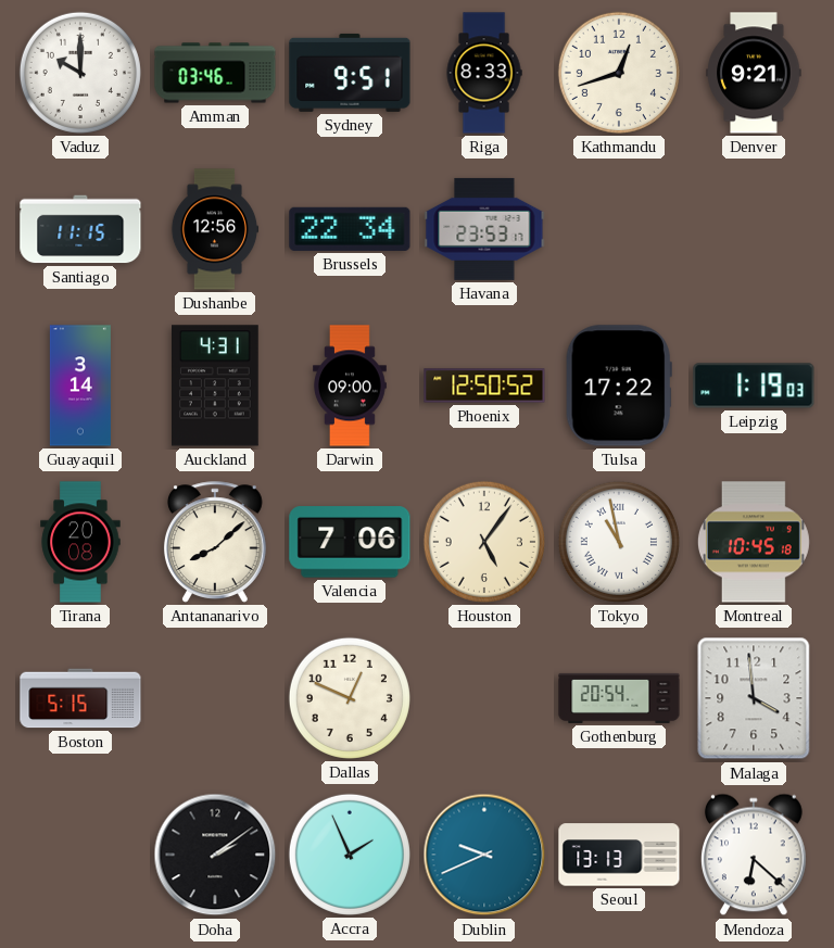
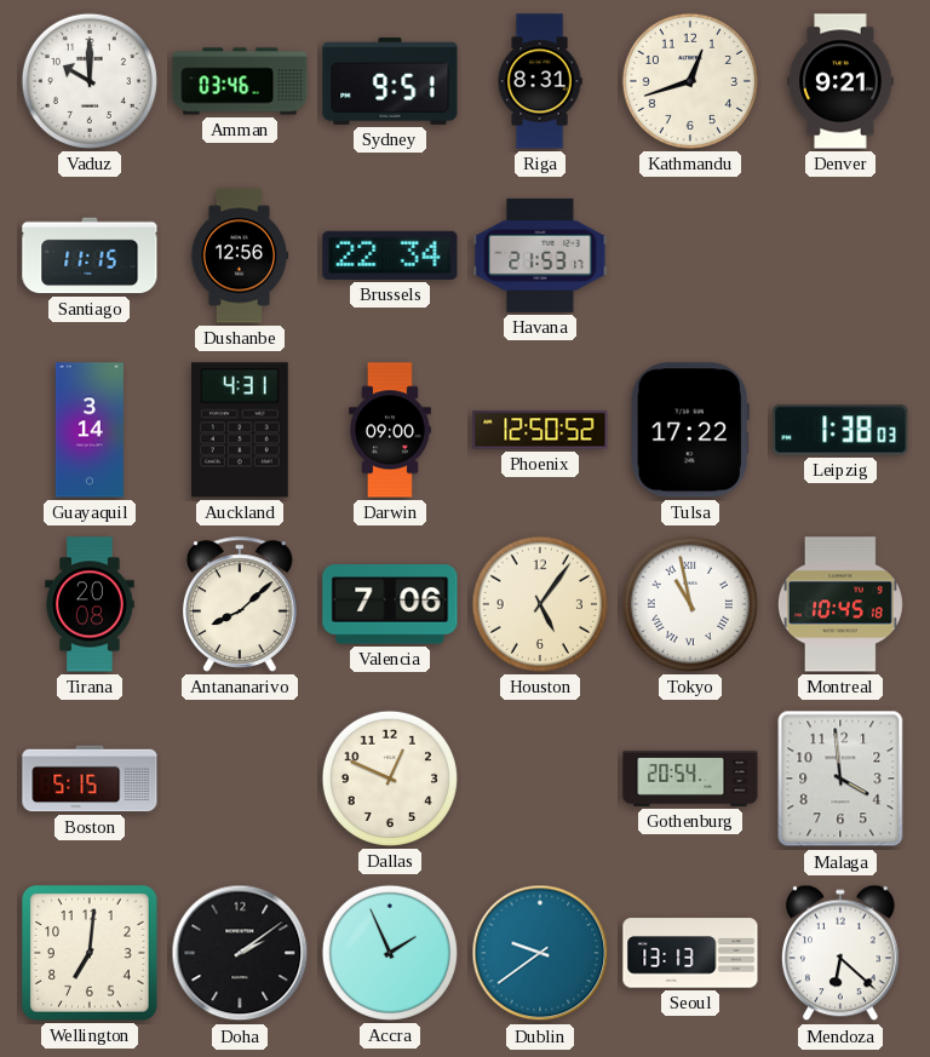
Riga: 8:33 -> 8:31
Havana: 23:53 -> 21:53
Leipzig: 1:19 -> 1:38
Wellington: none -> 7:01
Dublin: 9:41 -> 9:39
